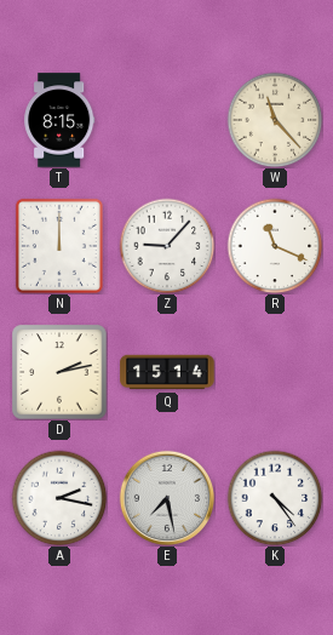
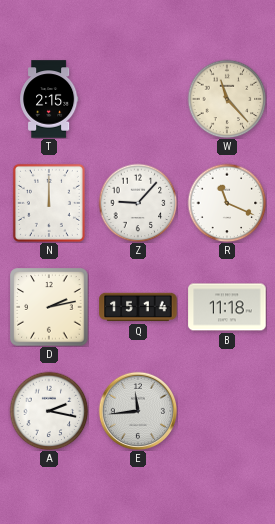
T: 8:15 -> 2:15
B: none -> 11:18
E: 7:28 -> 11:44
K: 4:24 -> none
